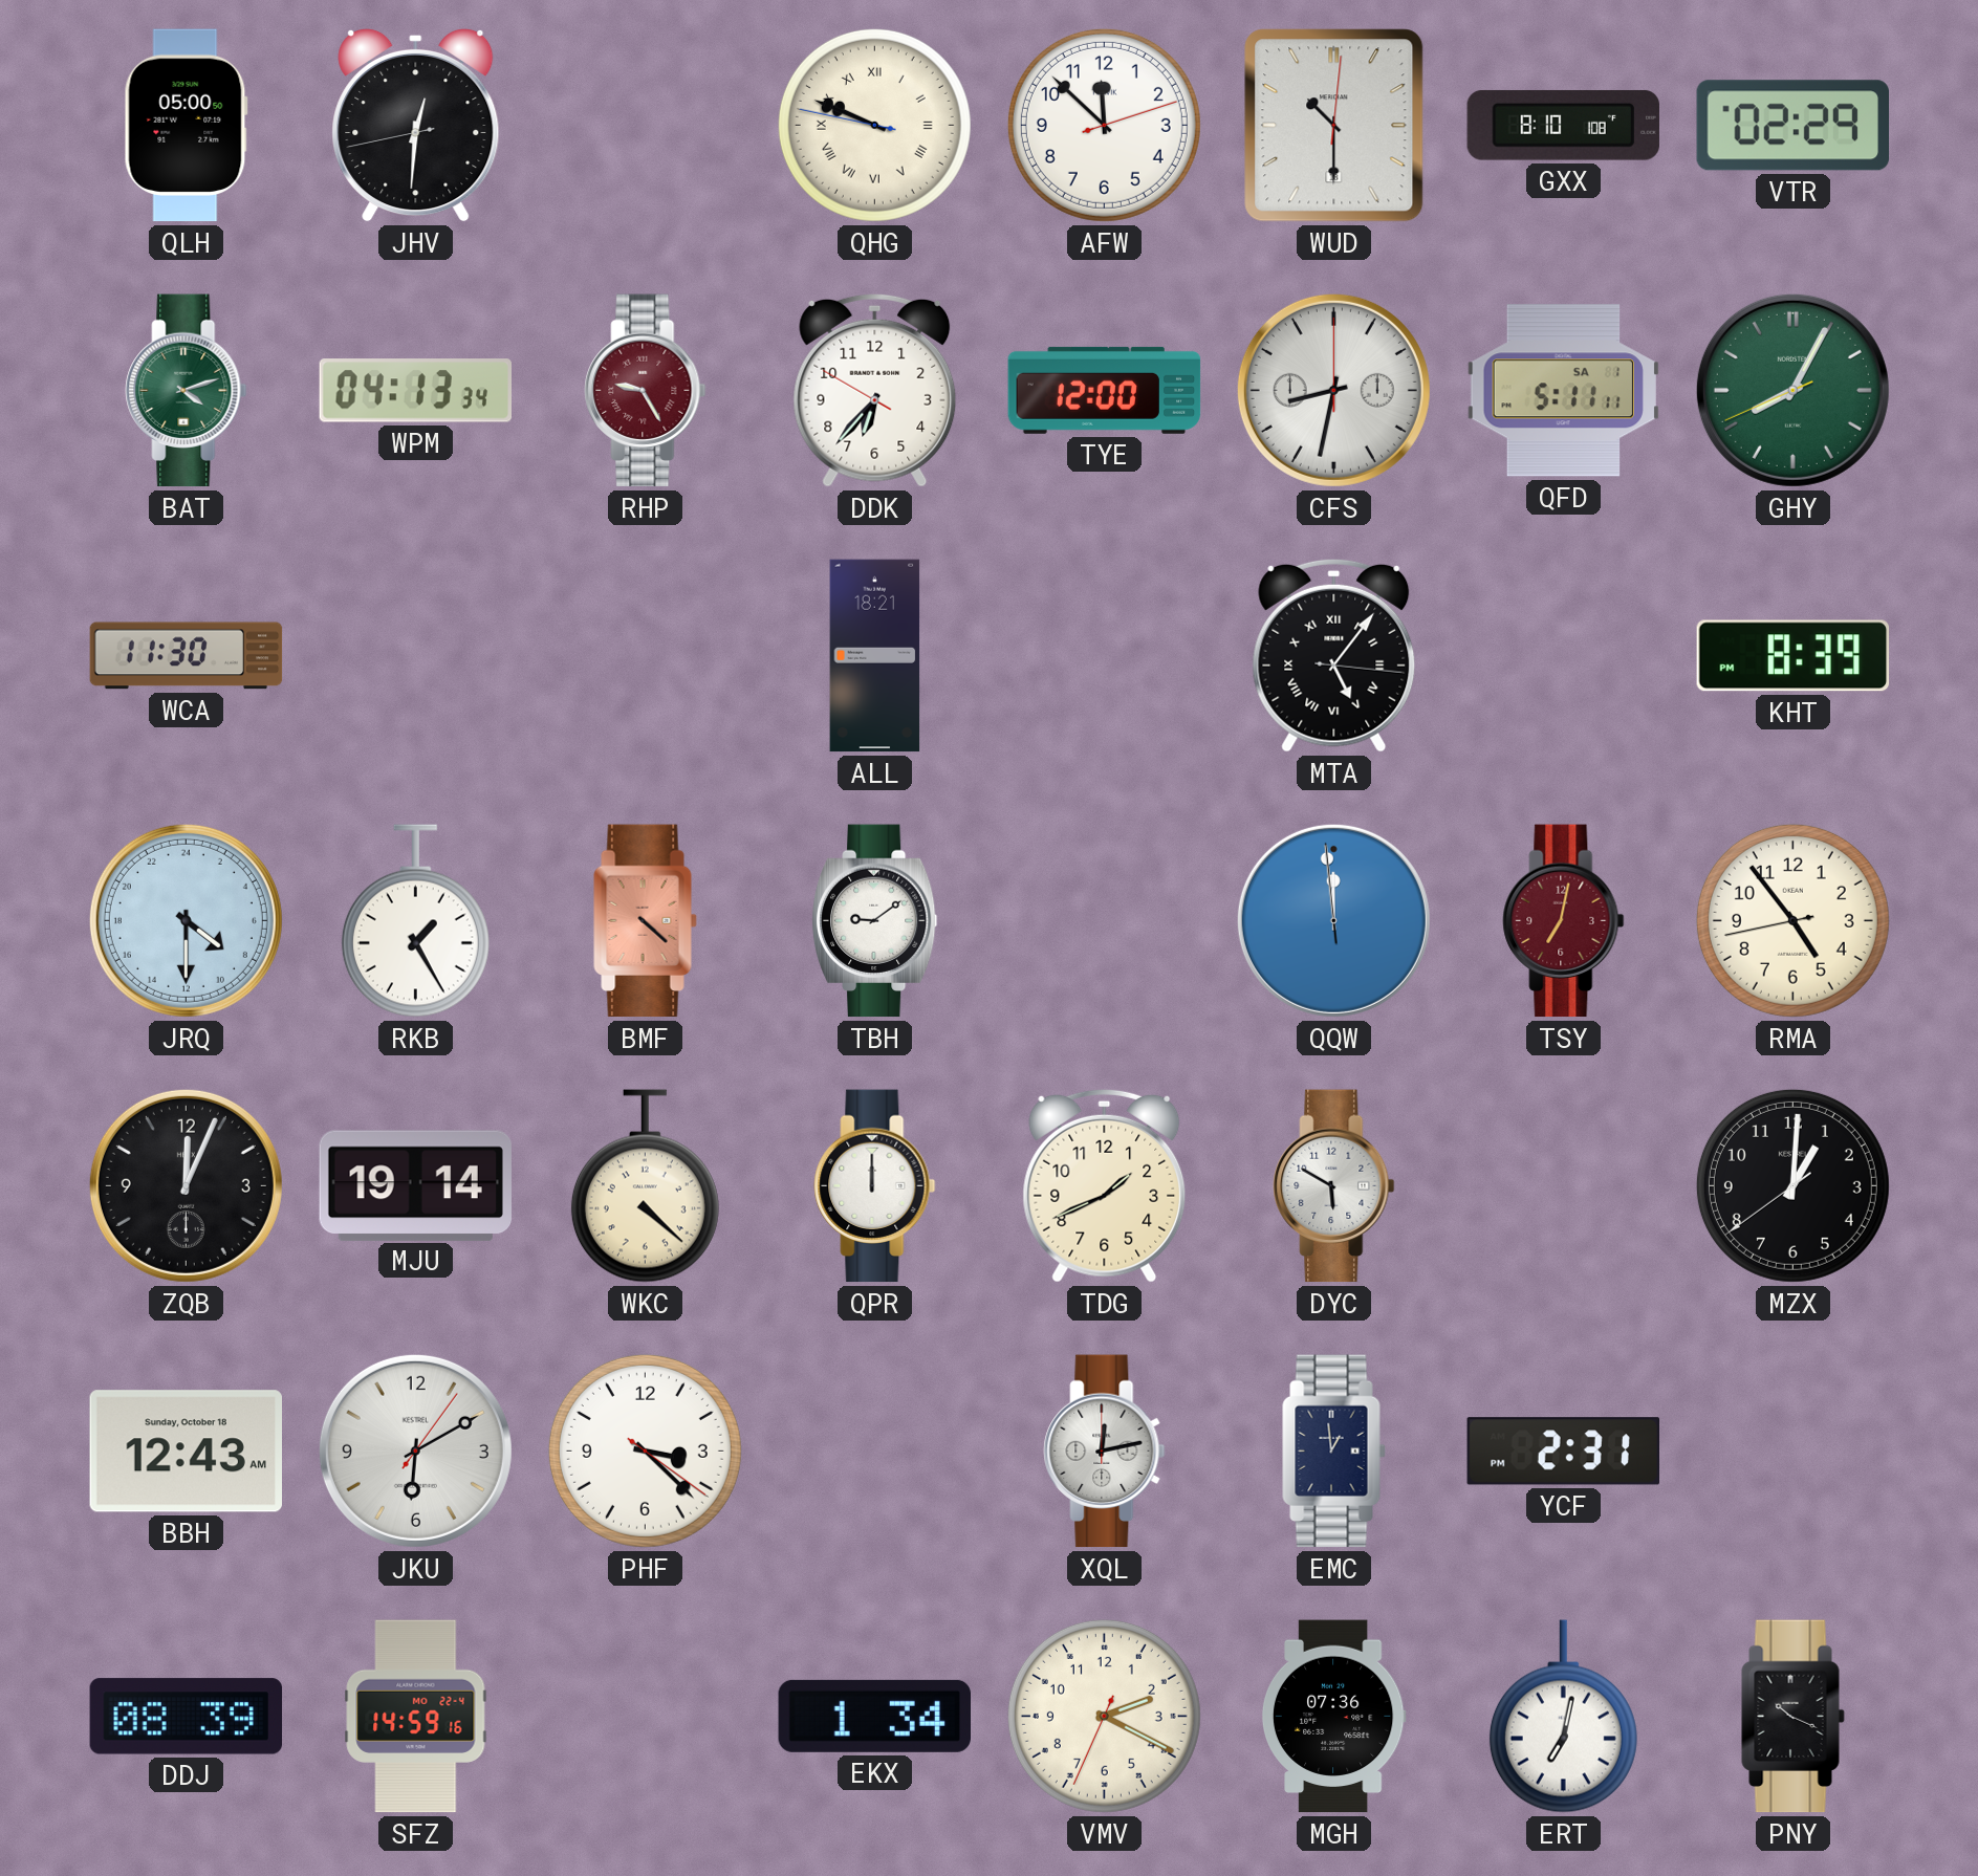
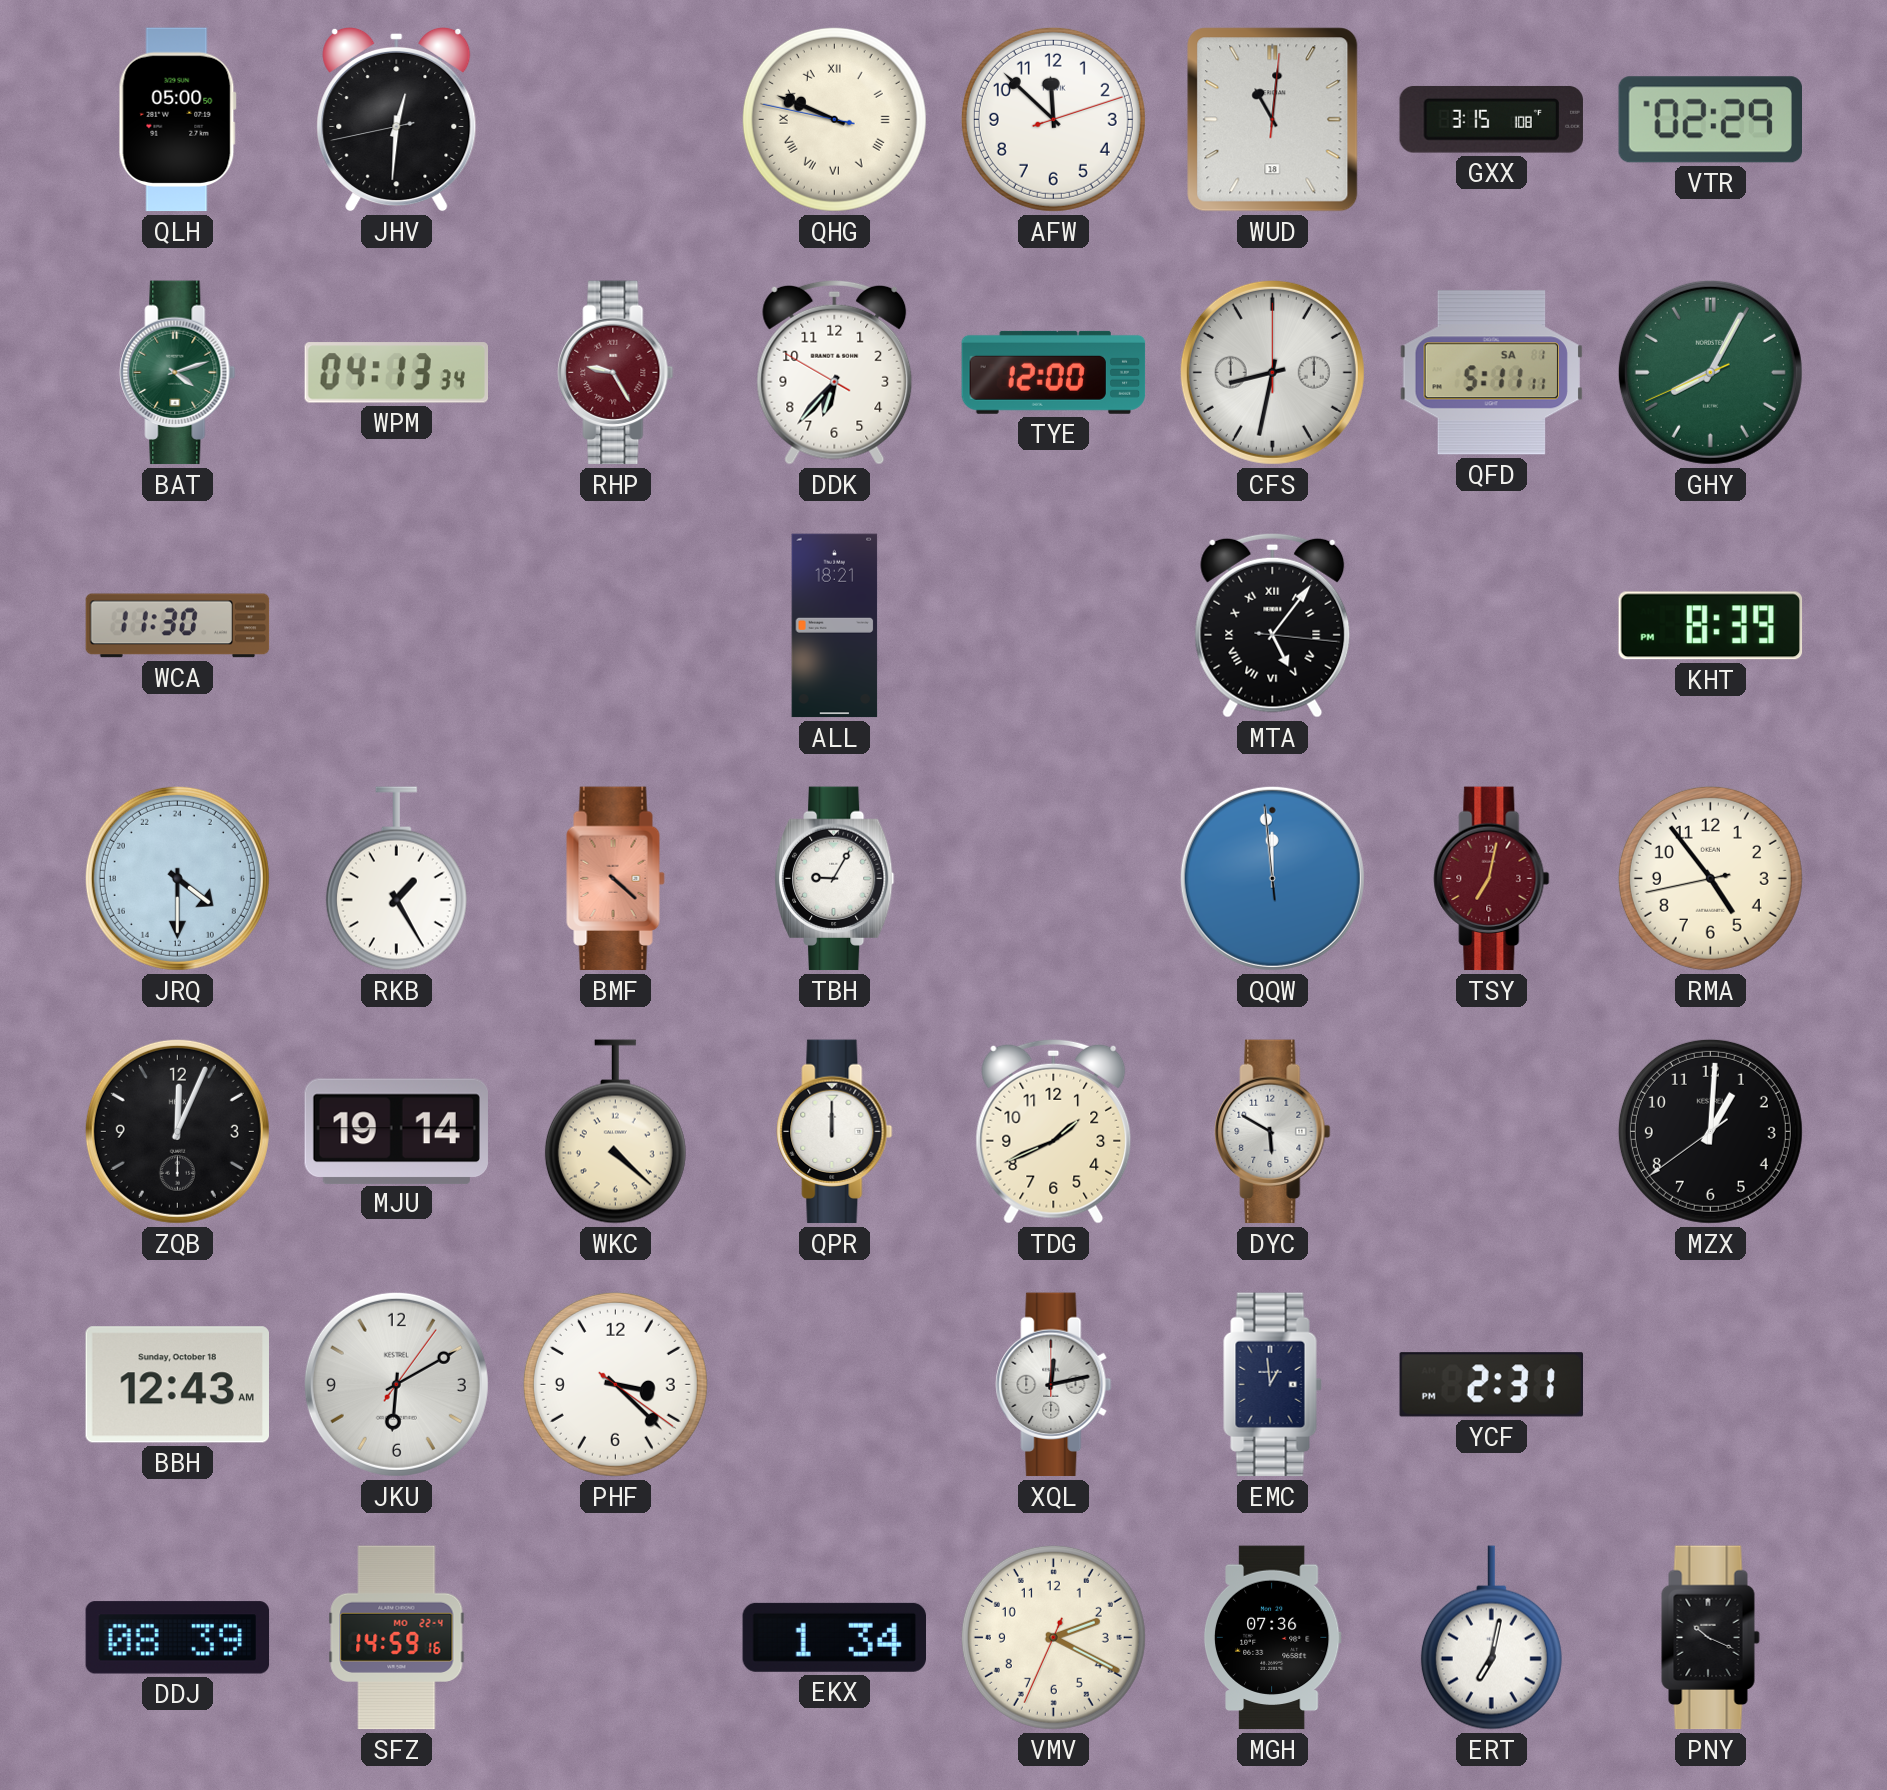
WUD: 10:30 -> 11:01
GXX: 8:10 -> 3:15
TBH: 9:09 -> 9:05
